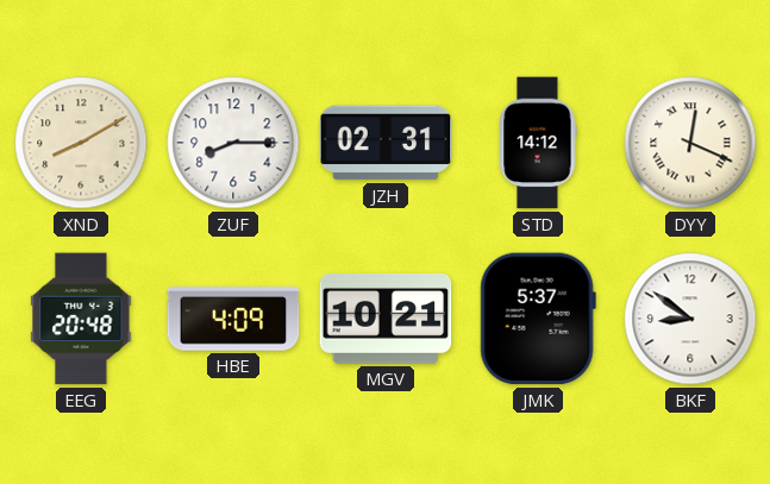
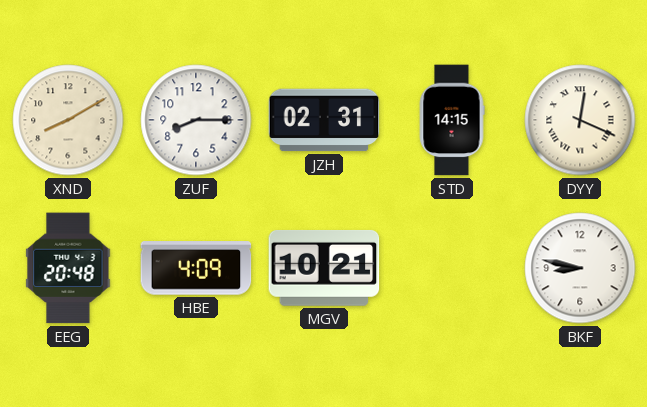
STD: 14:12 -> 14:15
JMK: 5:37 -> none
BKF: 8:51 -> 8:47
